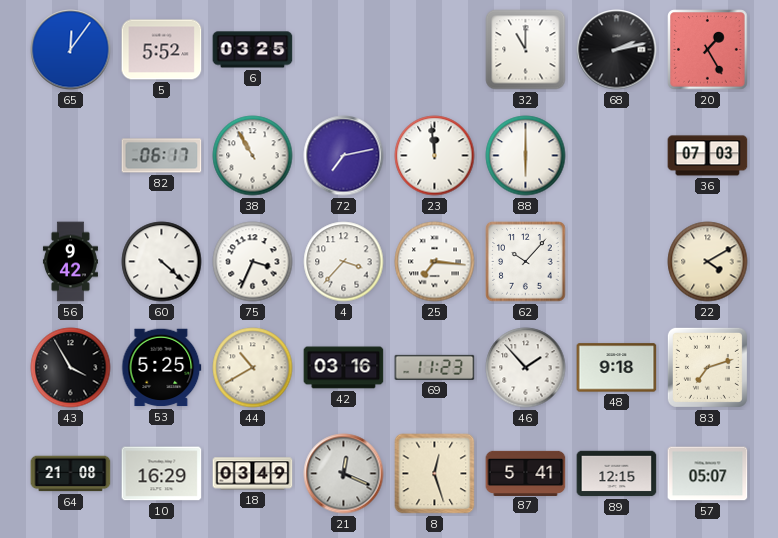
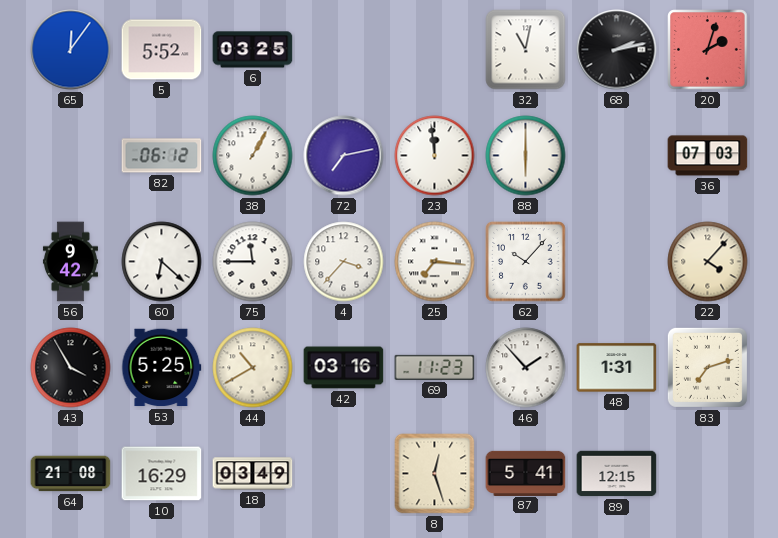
32: 11:00 -> 11:02
20: 1:25 -> 2:03
82: 06:17 -> 06:12
38: 10:55 -> 1:05
60: 4:22 -> 6:22
75: 3:34 -> 11:45
22: 4:10 -> 4:07
48: 9:18 -> 1:31
21: 12:19 -> none
57: 05:07 -> none
